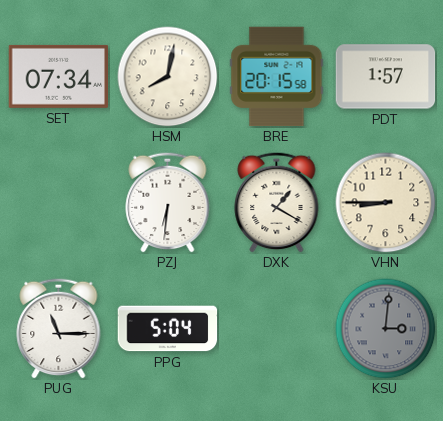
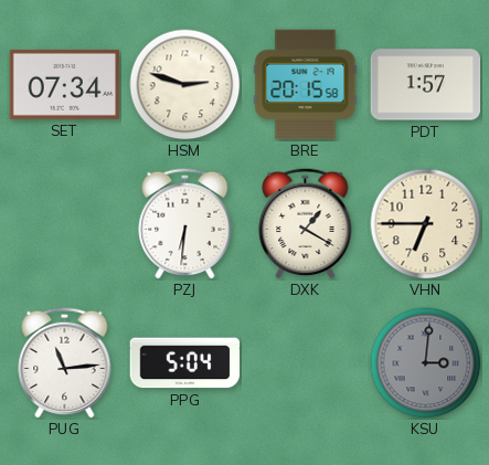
HSM: 8:02 -> 2:48
VHN: 8:45 -> 6:45
PUG: 11:15 -> 11:14
